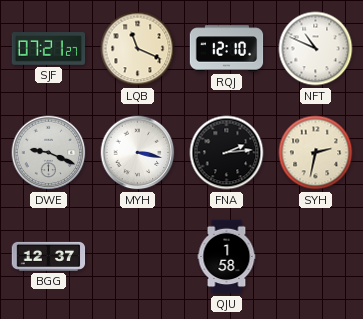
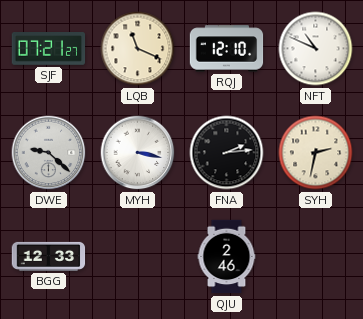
DWE: 9:19 -> 9:22
BGG: 12:37 -> 12:33
QJU: 1:58 -> 2:46
